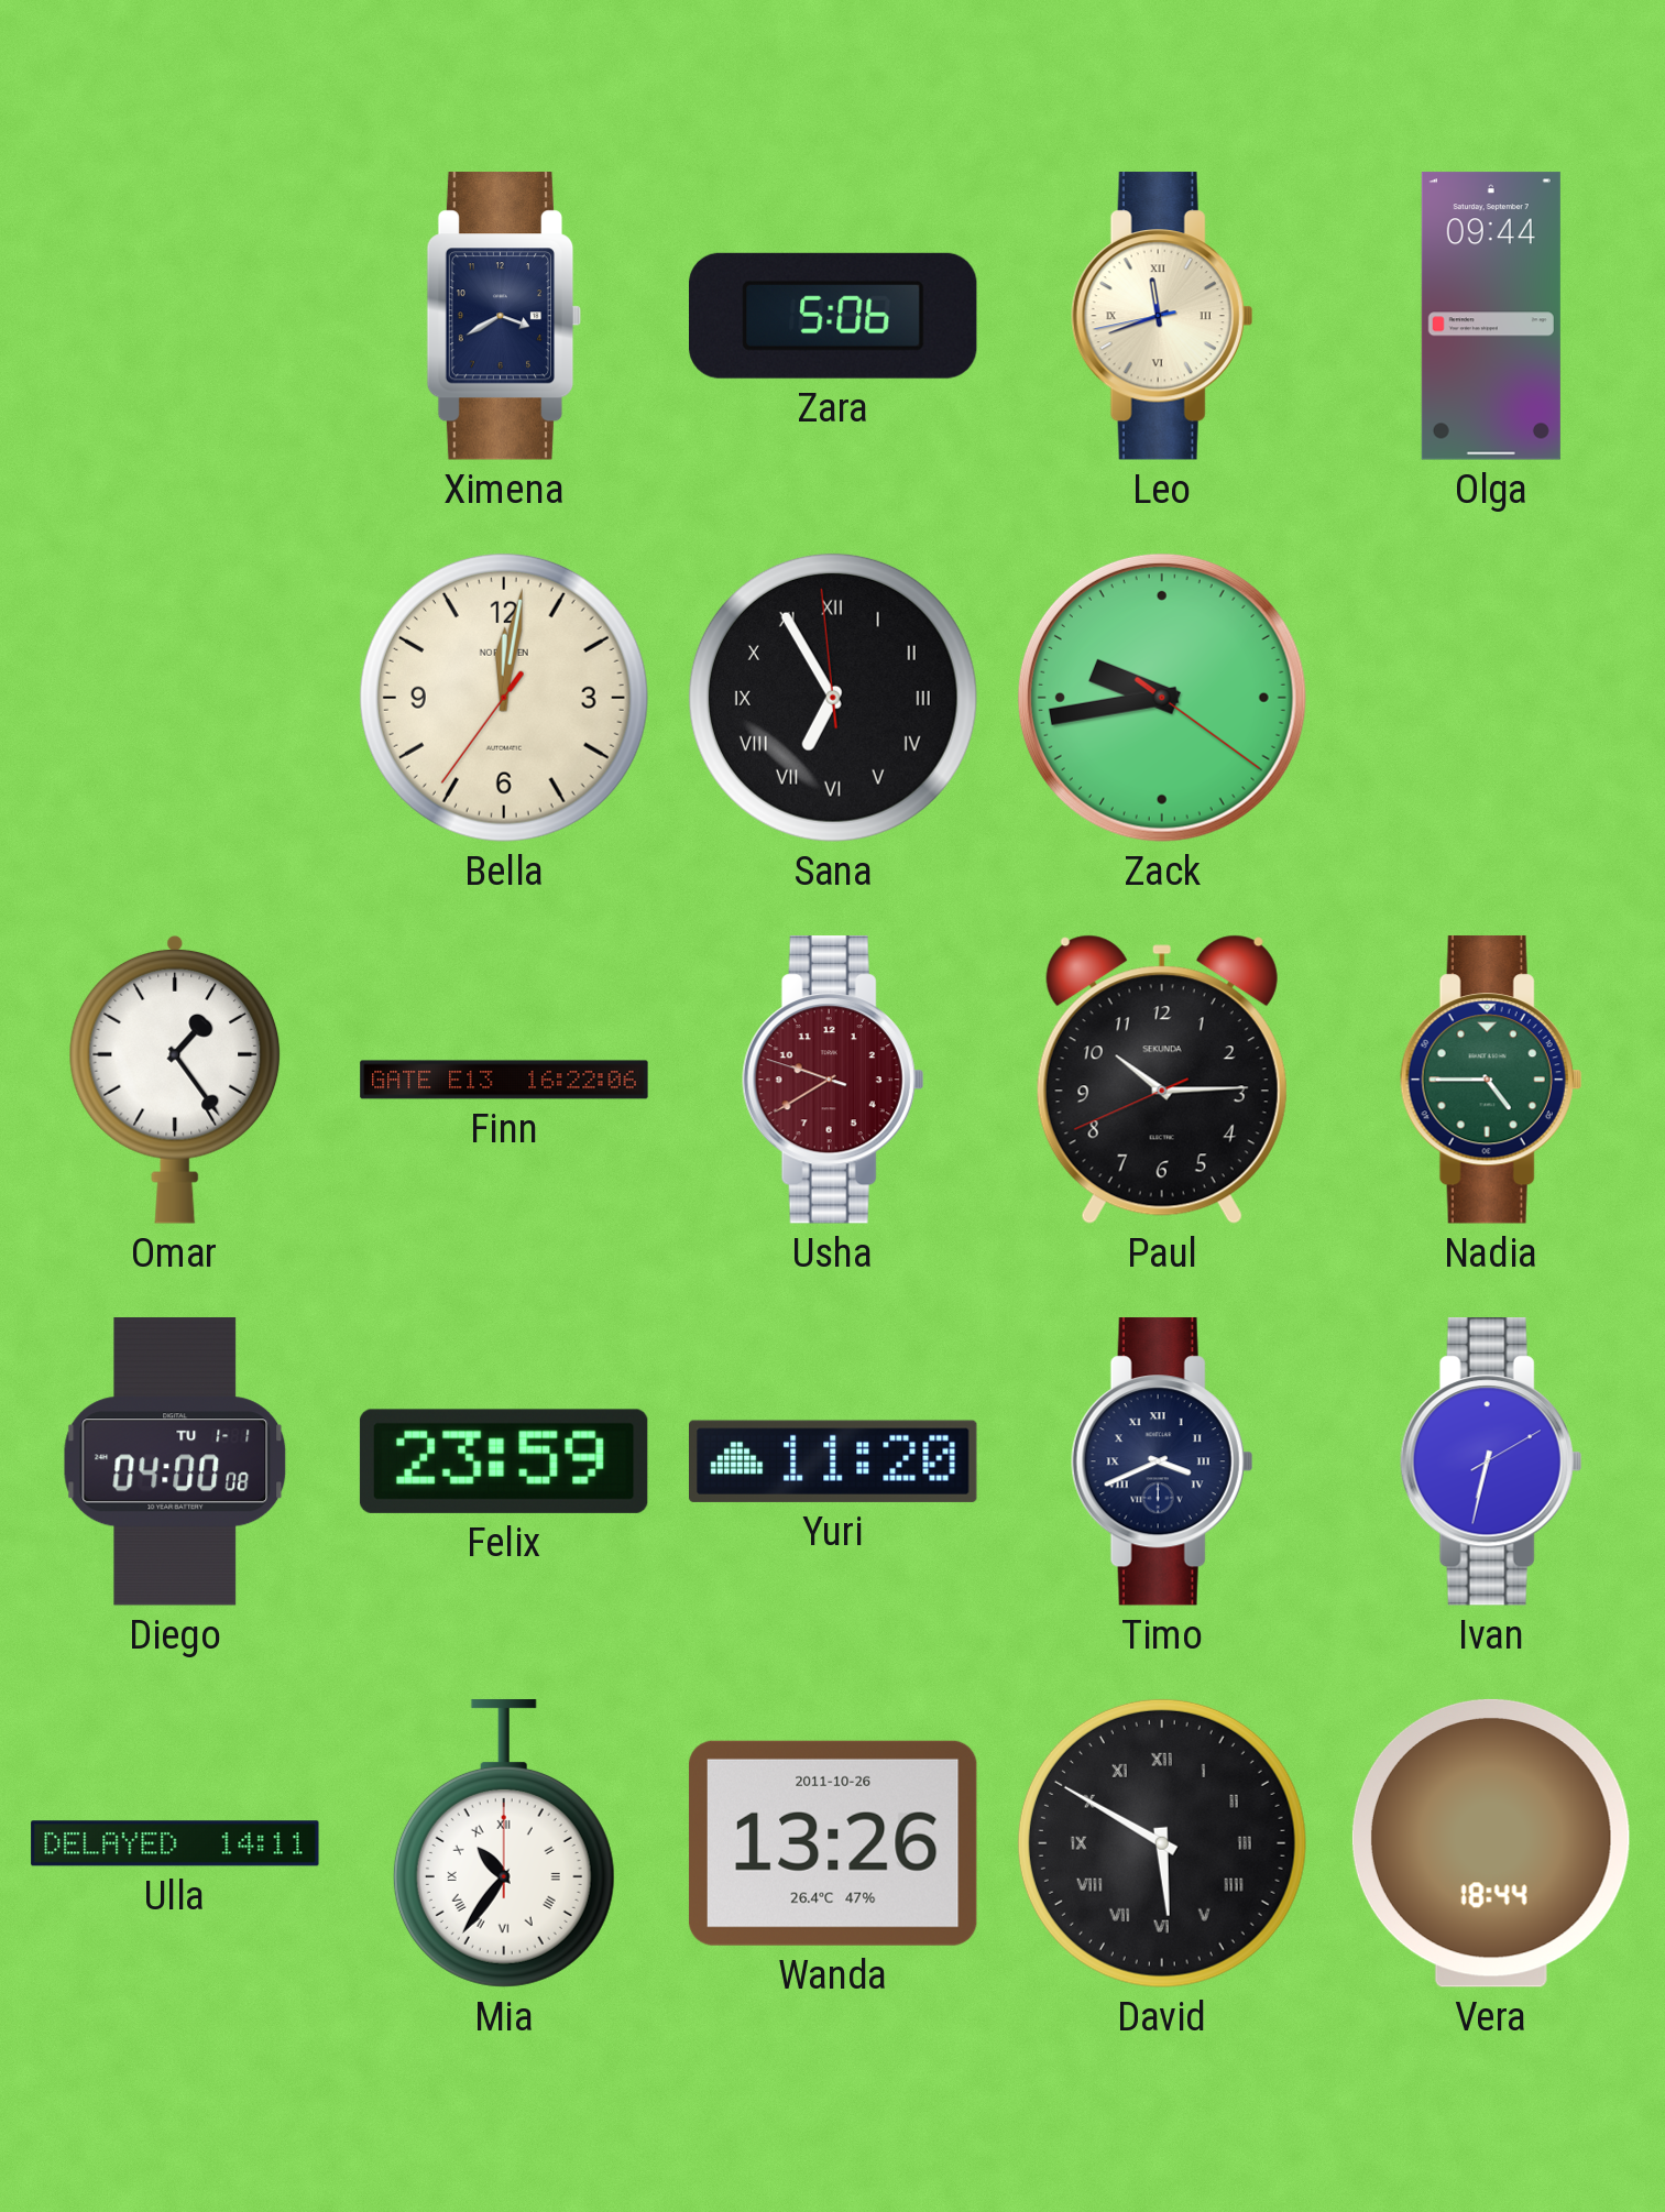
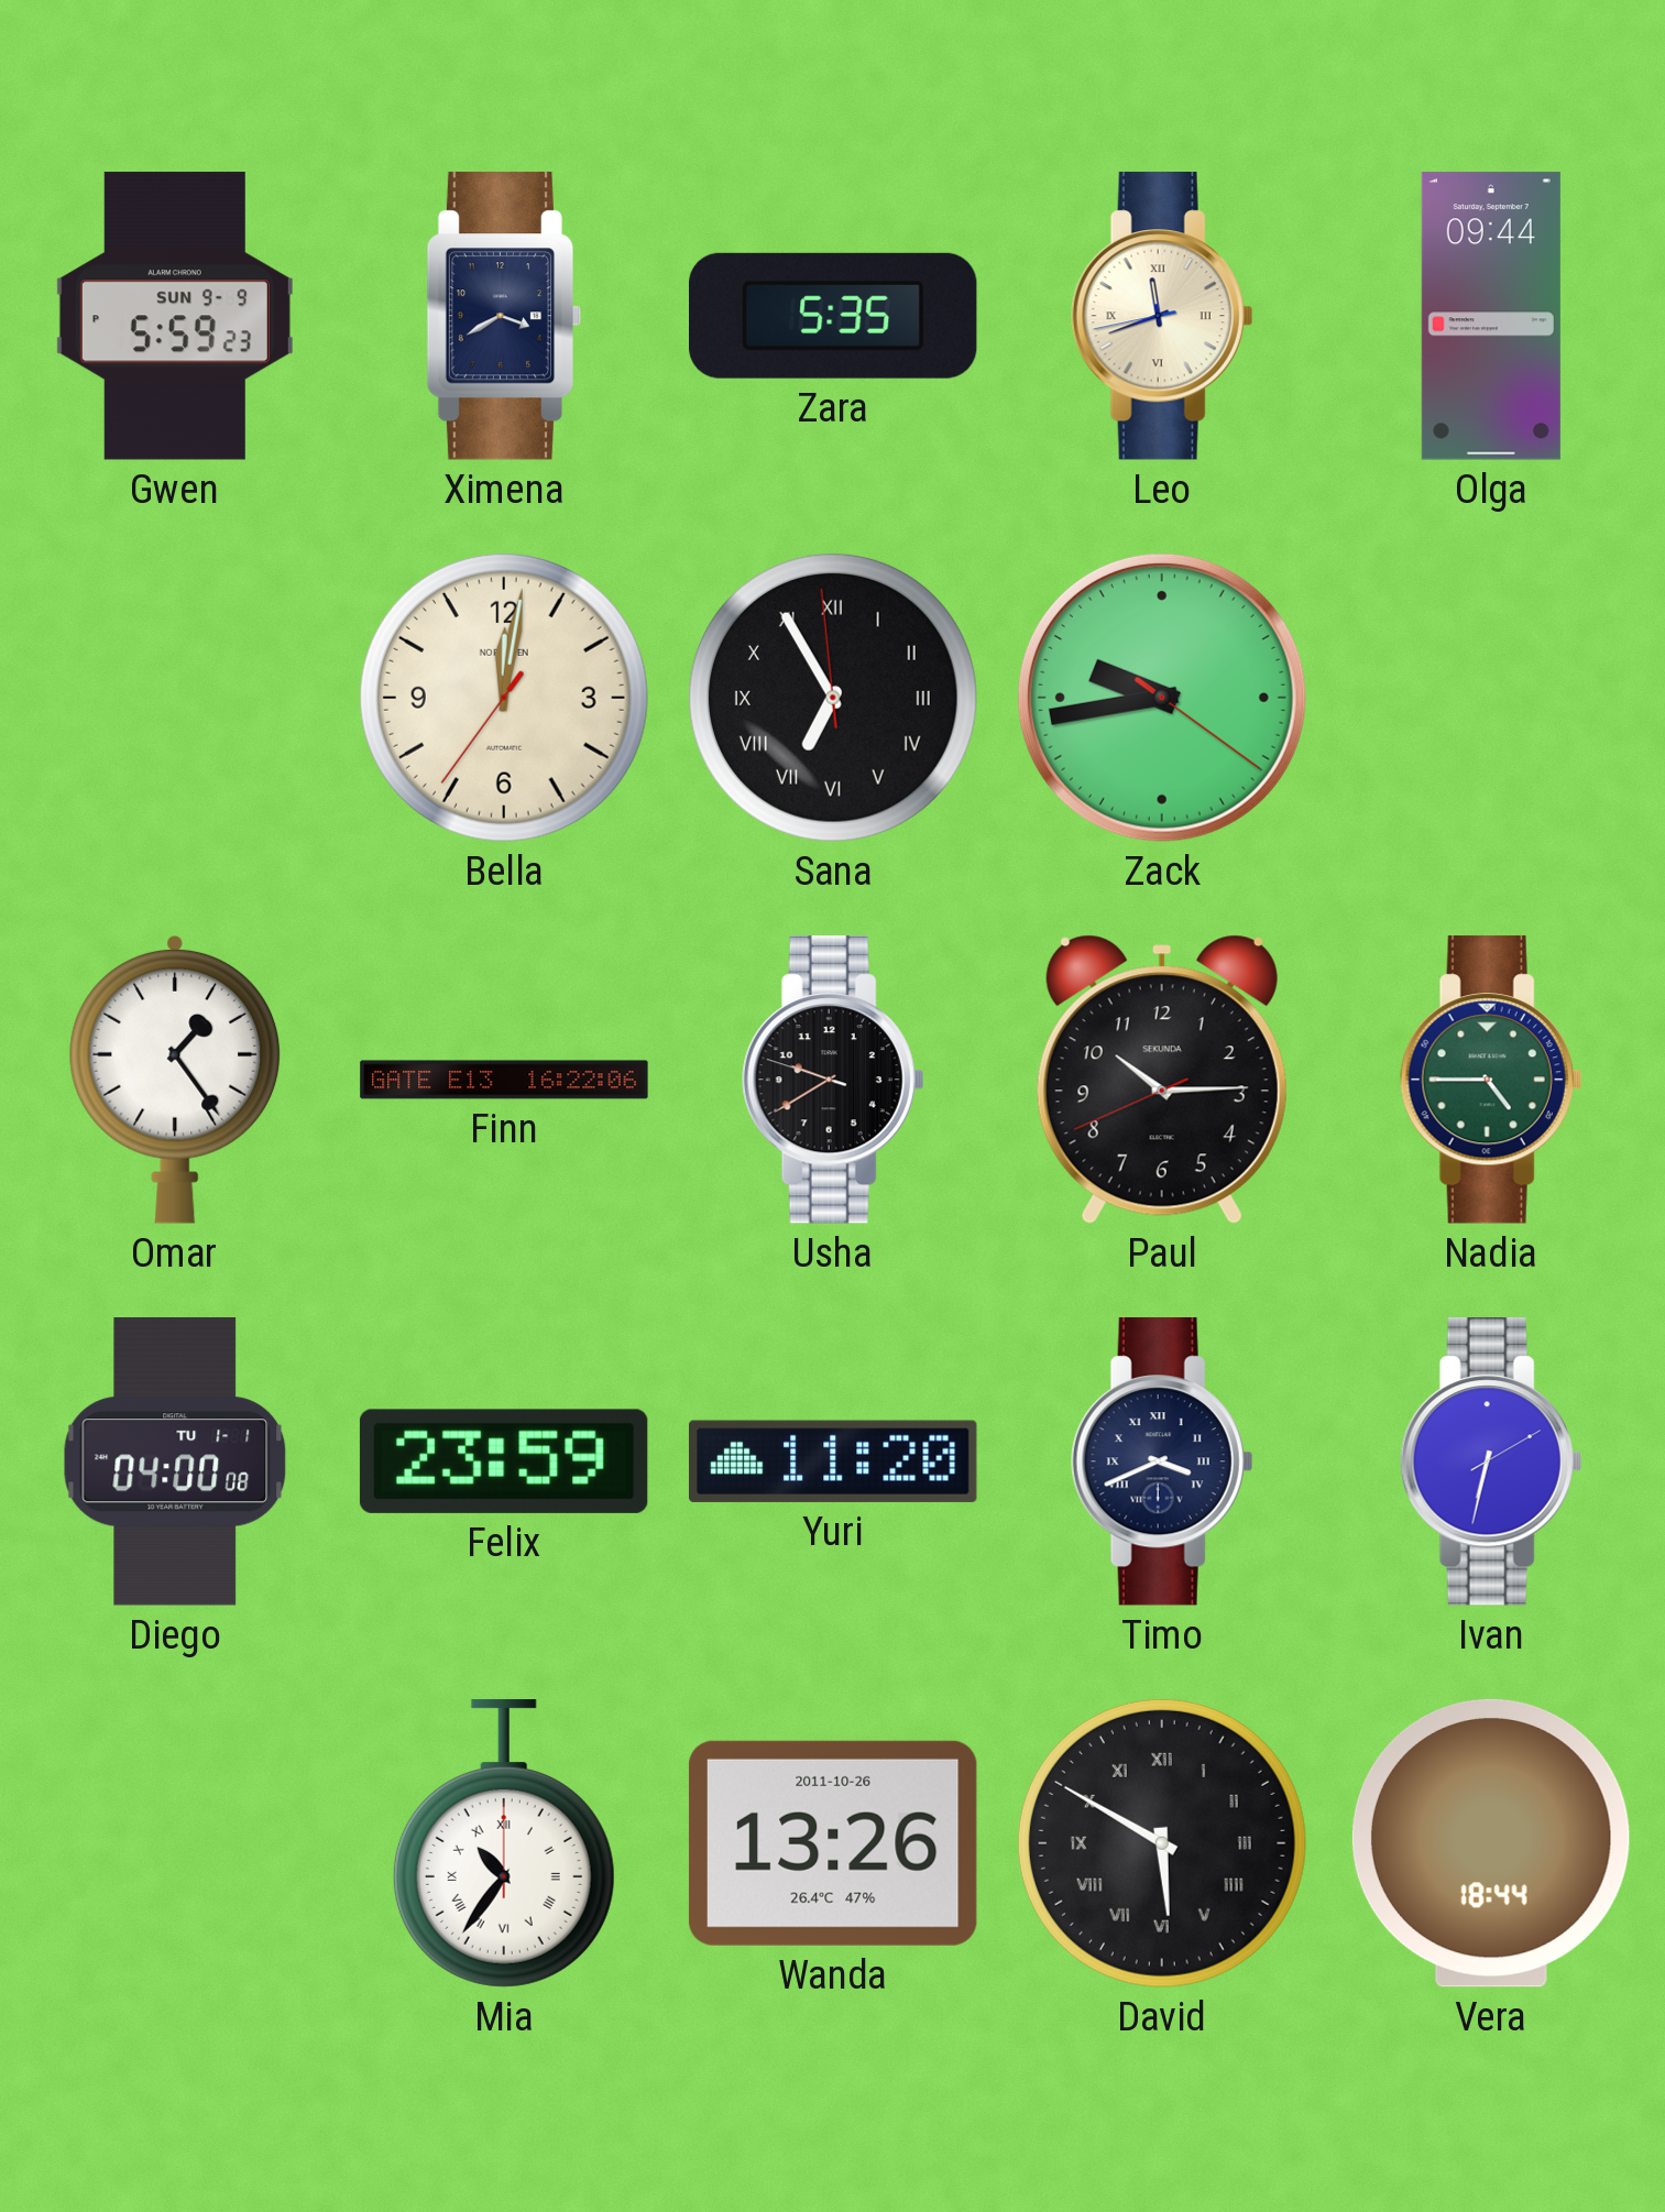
Gwen: none -> 5:59
Zara: 5:06 -> 5:35
Usha dial: burgundy -> black
Ulla: 14:11 -> none
